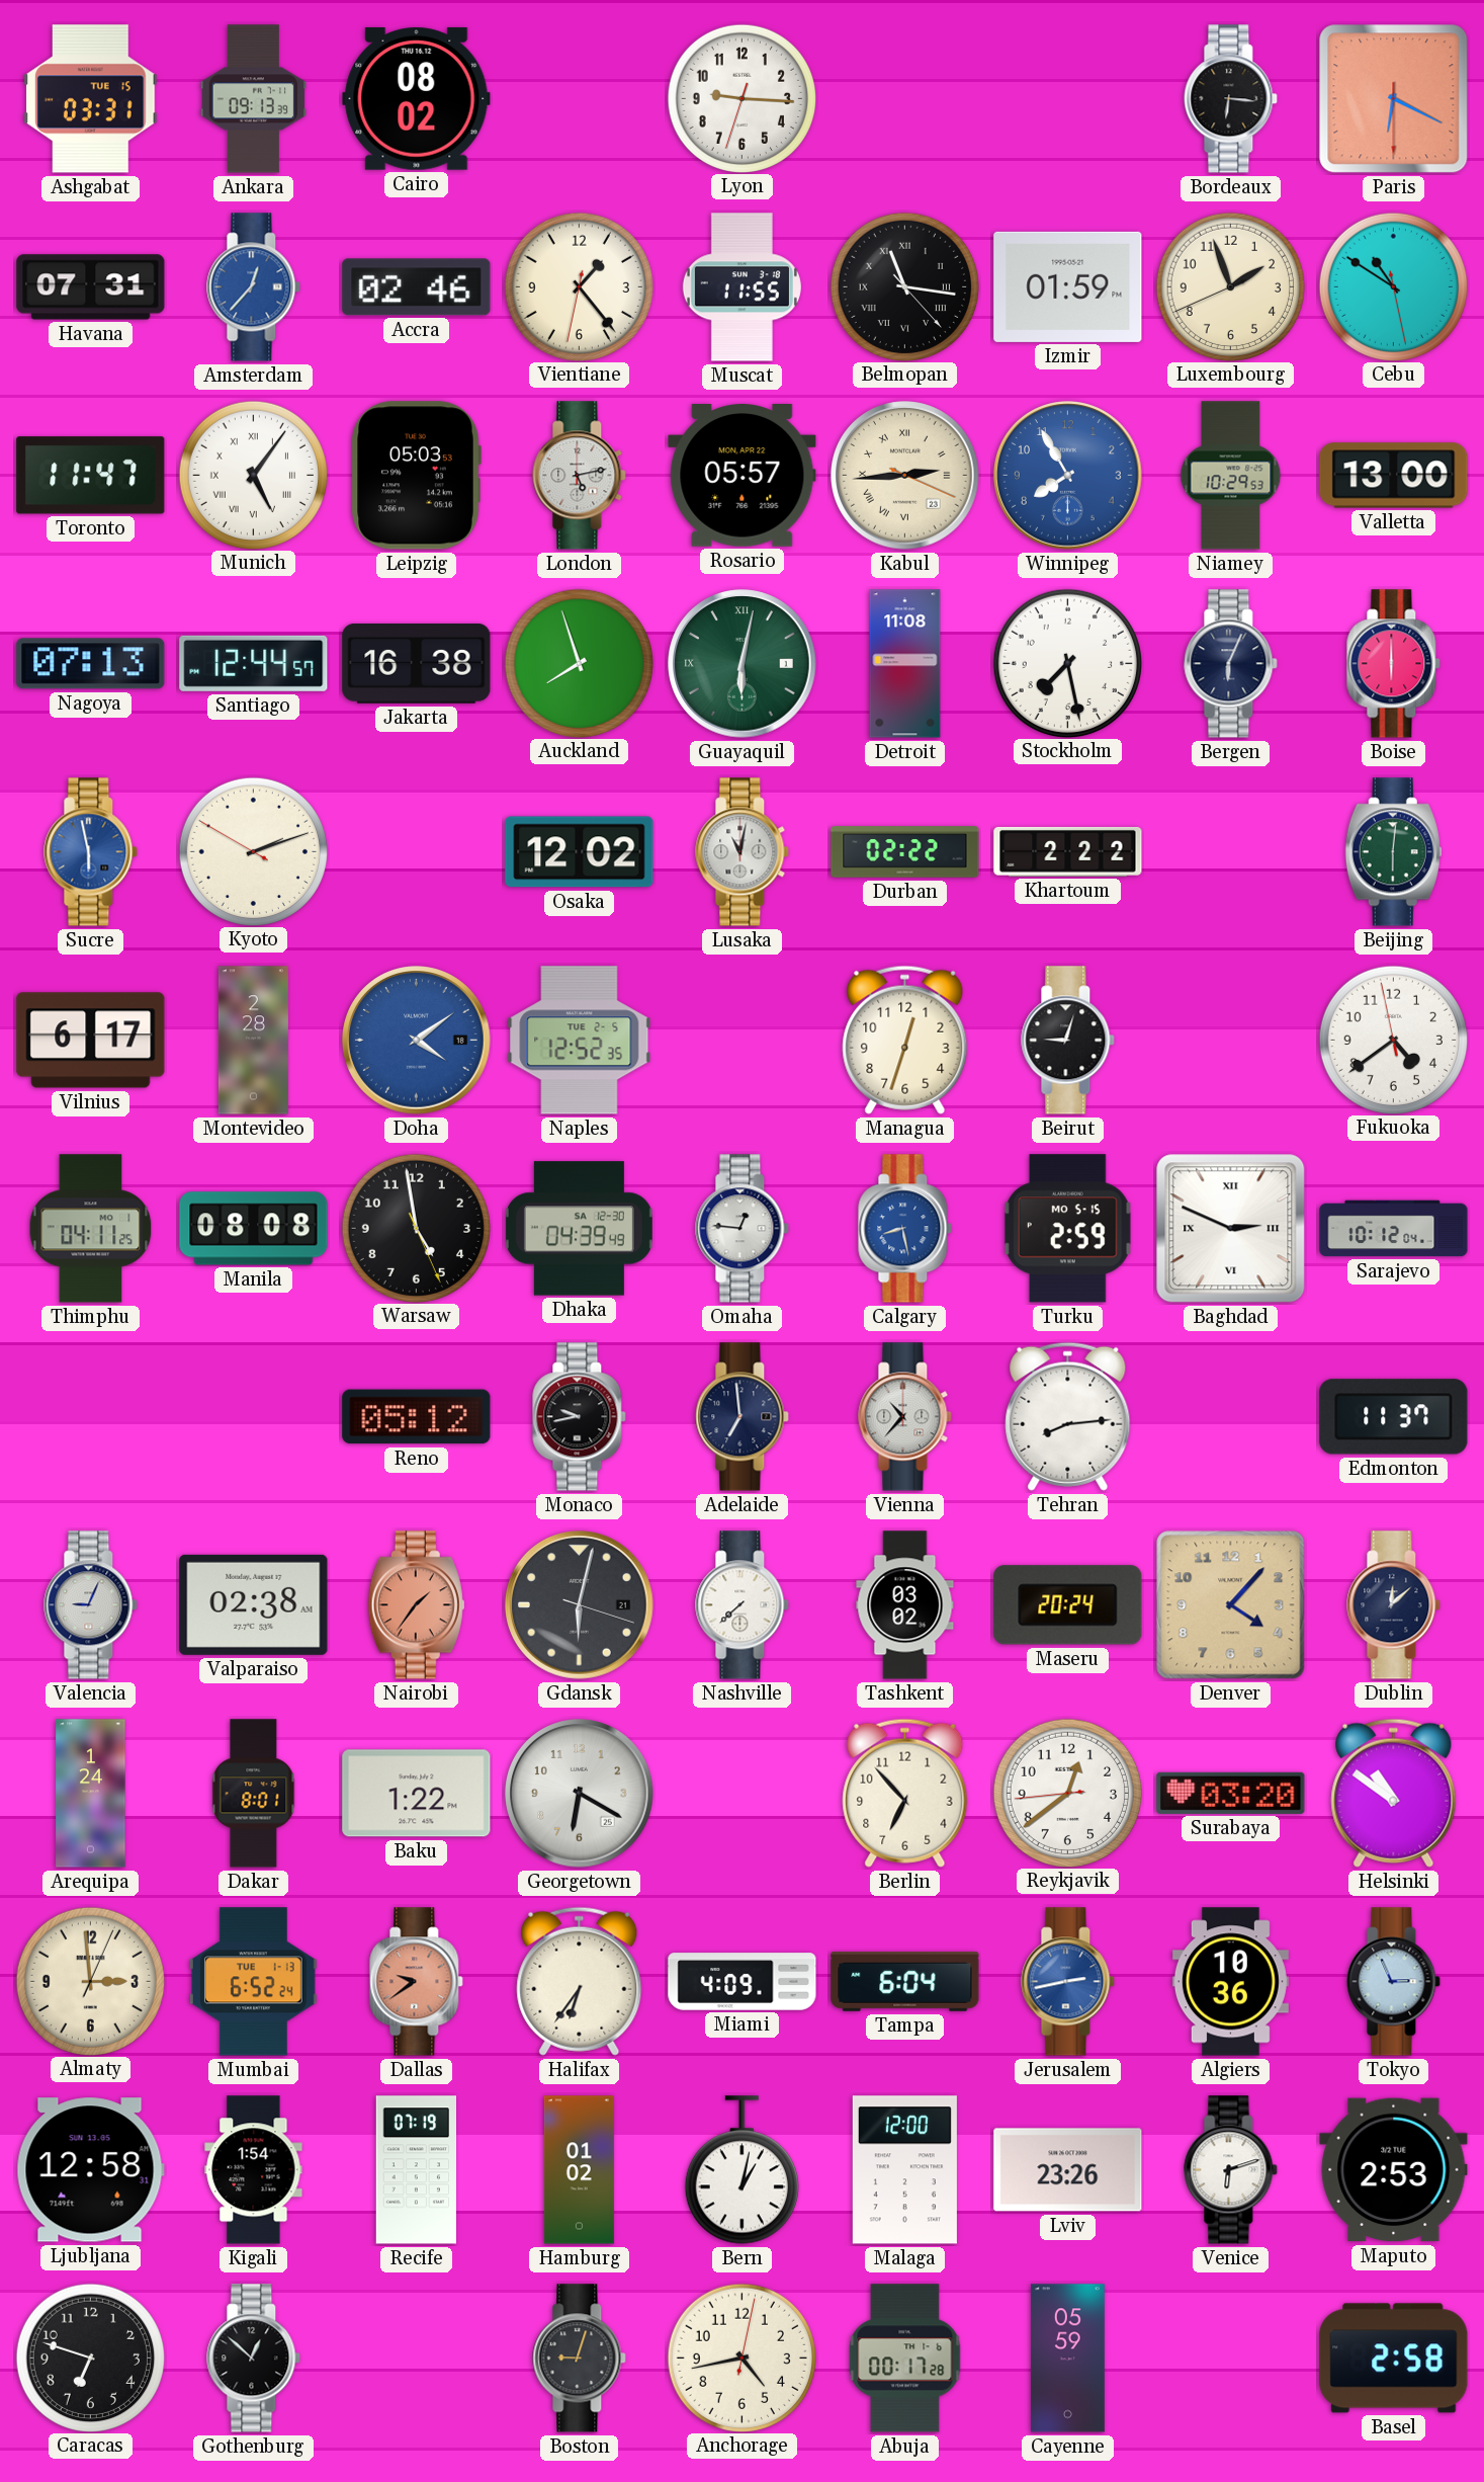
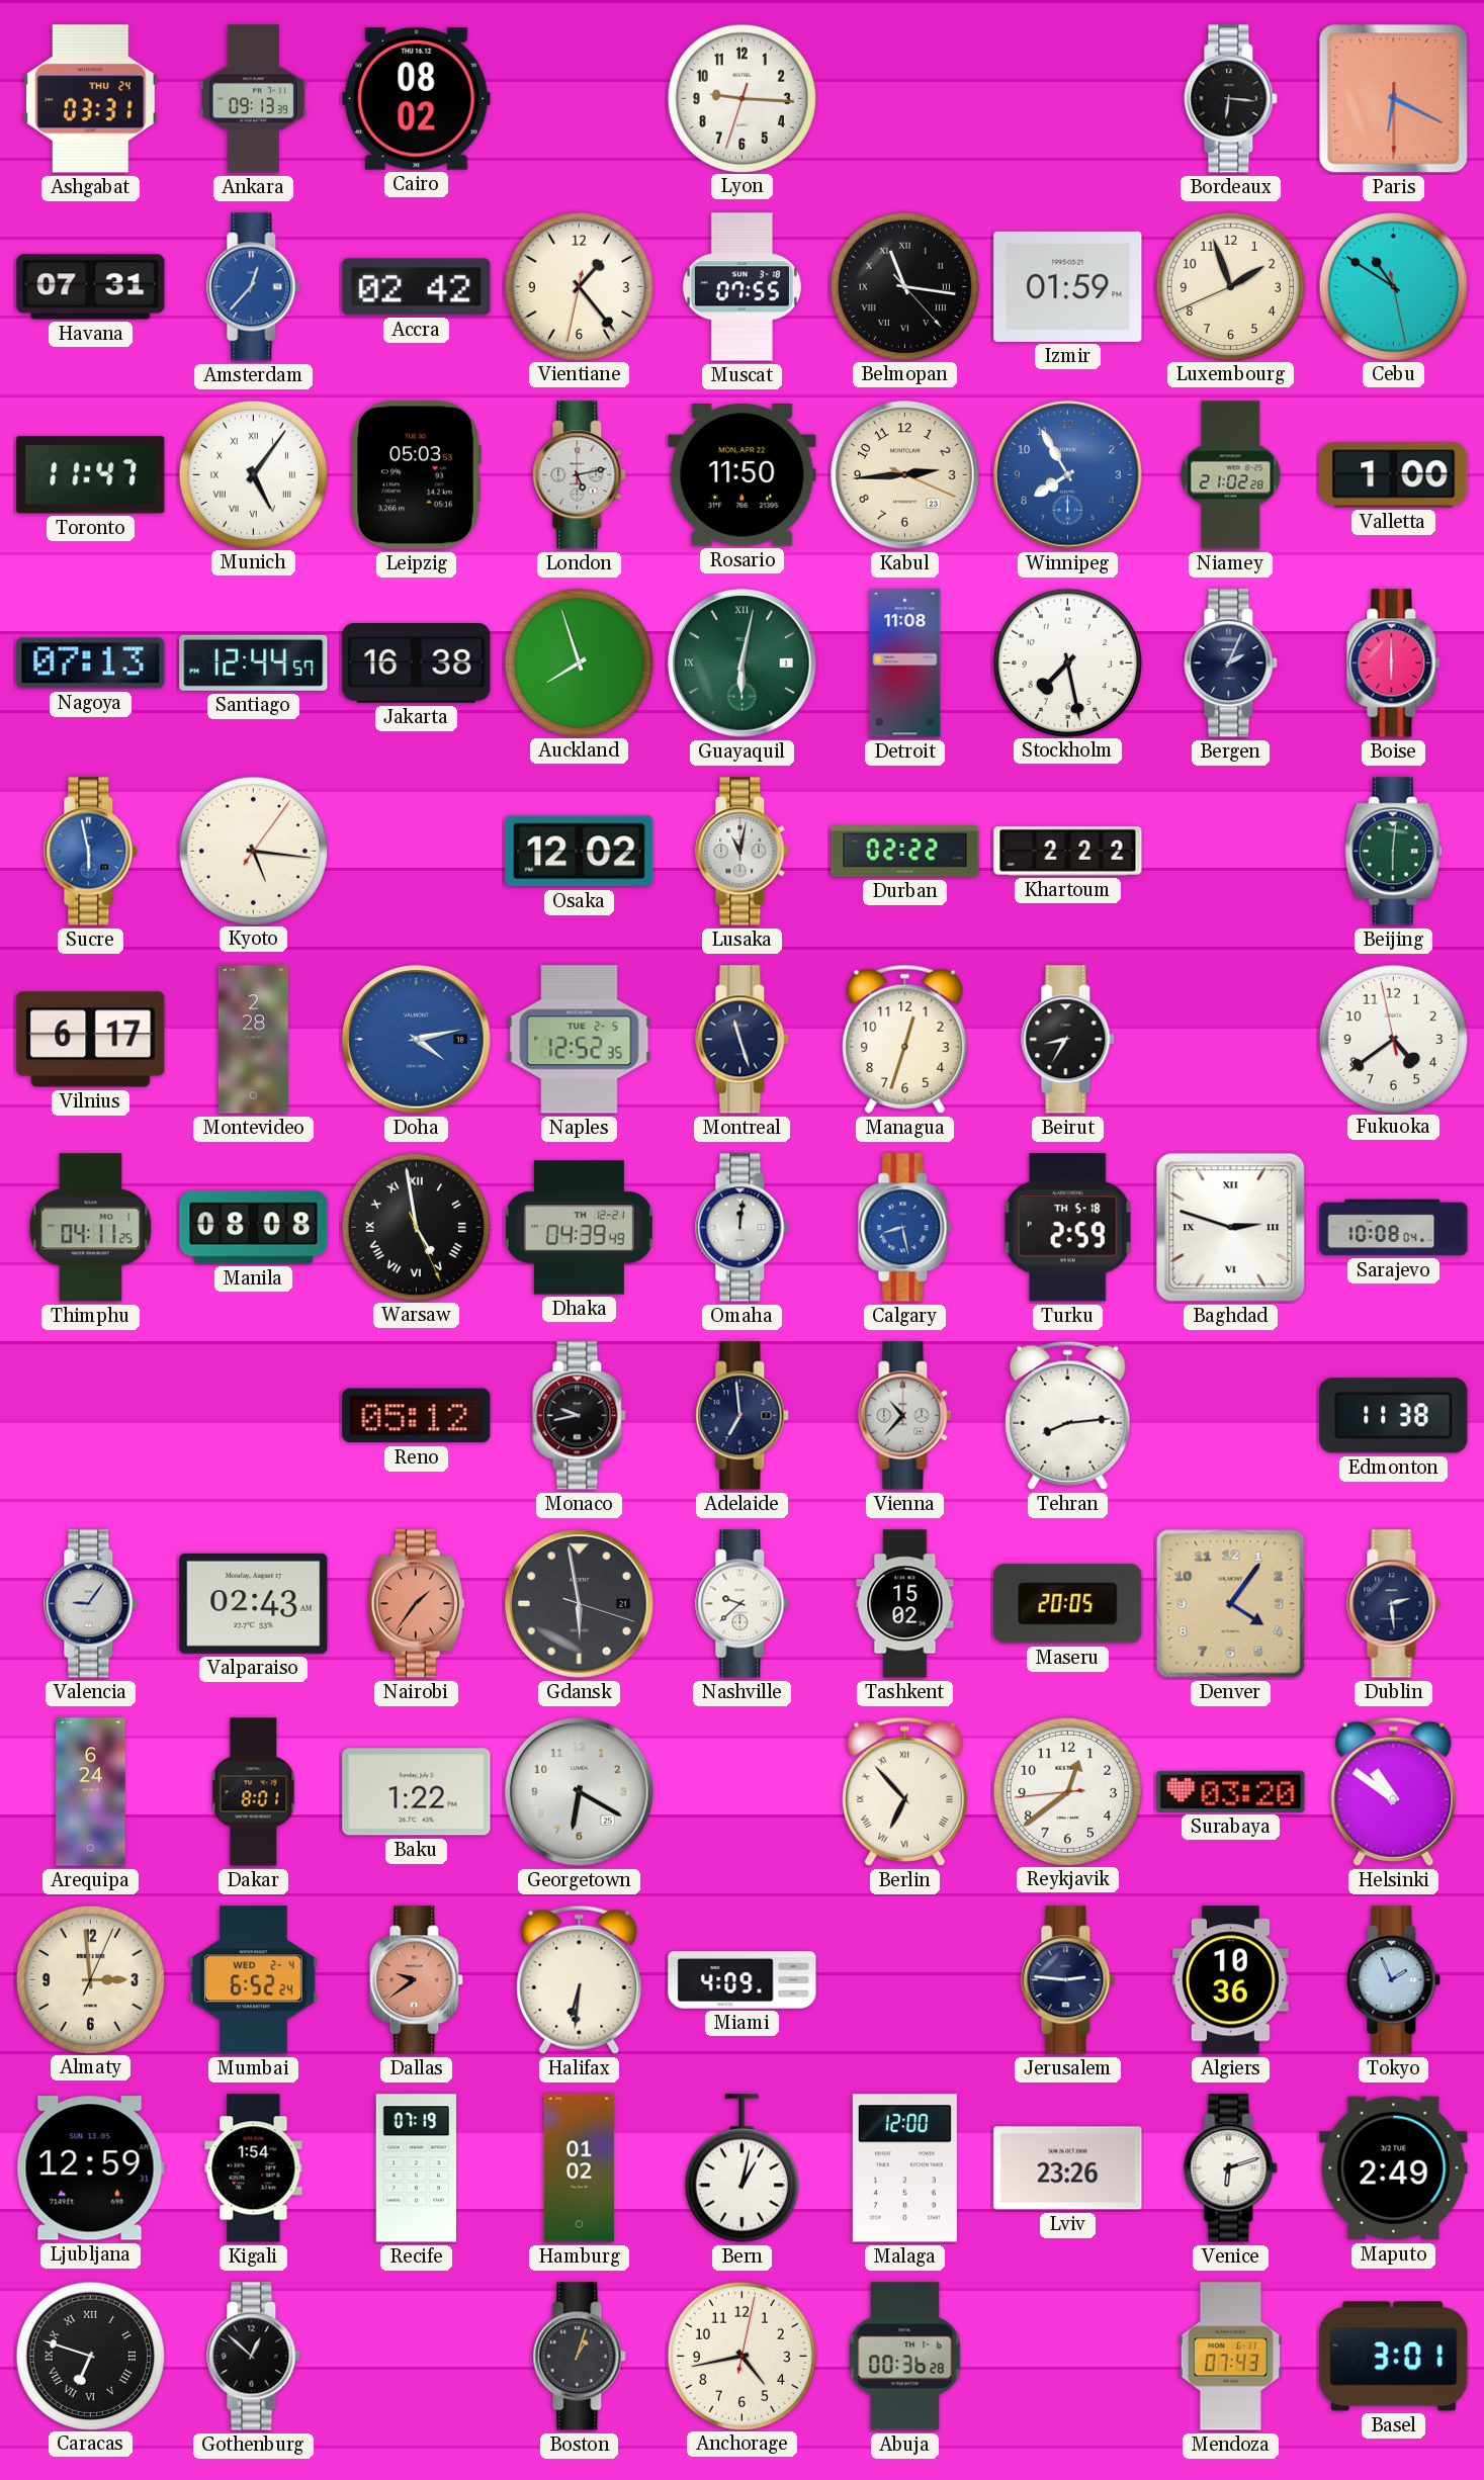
Ashgabat date: TUE 15 -> THU 24
Accra: 02:46 -> 02:42
Muscat: 11:55 -> 07:55
Rosario: 05:57 -> 11:50
Kabul numerals: Roman -> Arabic
Niamey: 10:29 -> 21:02
Valletta: 13:00 -> 1:00
Bergen: 6:04 -> 2:04
Kyoto: 2:11 -> 5:16
Doha: 4:09 -> 4:13
Montreal: none -> 11:27
Beirut: 9:03 -> 8:35
Warsaw numerals: Arabic -> Roman
Dhaka date: SA 12-30 -> TH 12-21
Omaha: 12:46 -> 12:01
Turku date: MO 5-15 -> TH 5-18
Baghdad: 2:49 -> 2:48
Sarajevo: 10:12 -> 10:08
Edmonton: 11:37 -> 11:38
Valencia: 9:04 -> 9:06
Valparaiso: 02:38 -> 02:43
Gdansk: 6:02 -> 5:58
Nashville: 7:38 -> 9:38
Tashkent: 03:02 -> 15:02
Maseru: 20:24 -> 20:05
Denver: 4:07 -> 4:06
Dublin: 12:08 -> 2:29
Arequipa: 1:24 -> 6:24
Berlin numerals: Arabic -> Roman
Mumbai date: TUE 1-13 -> WED 2-4
Halifax: 6:36 -> 6:31
Tampa: 6:04 -> none
Jerusalem: 2:43 -> 2:46
Jerusalem dial: blue -> navy
Tokyo: 2:56 -> 1:56
Ljubljana: 12:58 -> 12:59
Maputo: 2:53 -> 2:49
Caracas numerals: Arabic -> Roman
Boston: 9:03 -> 1:03
Abuja: 00:17 -> 00:36
Cayenne: 05:59 -> none
Mendoza: none -> 07:43
Basel: 2:58 -> 3:01
